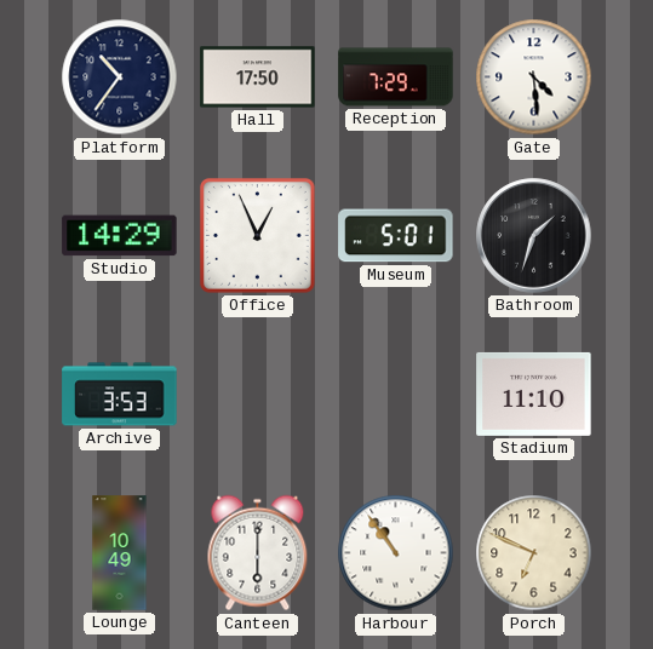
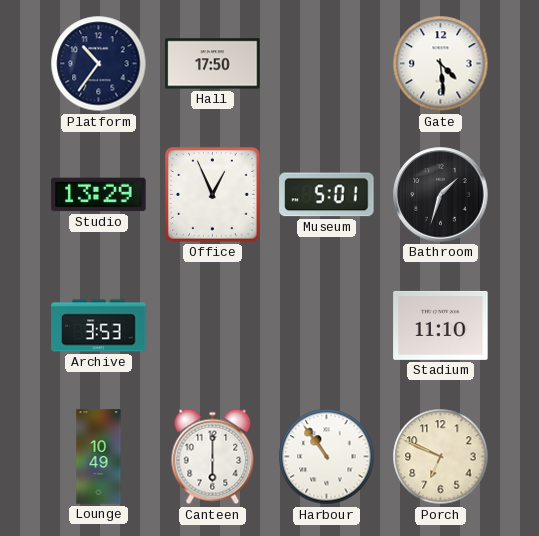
Reception: 7:29 -> none
Studio: 14:29 -> 13:29
